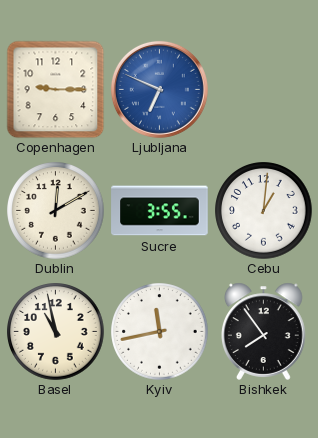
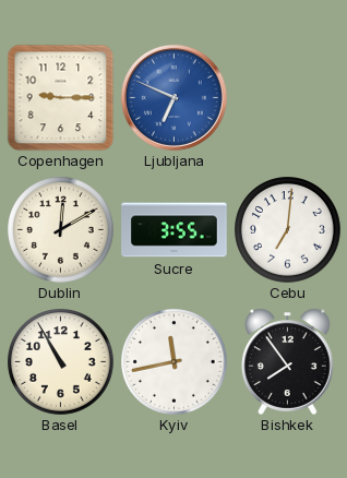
Cebu: 1:01 -> 7:01
Basel: 10:58 -> 10:55
